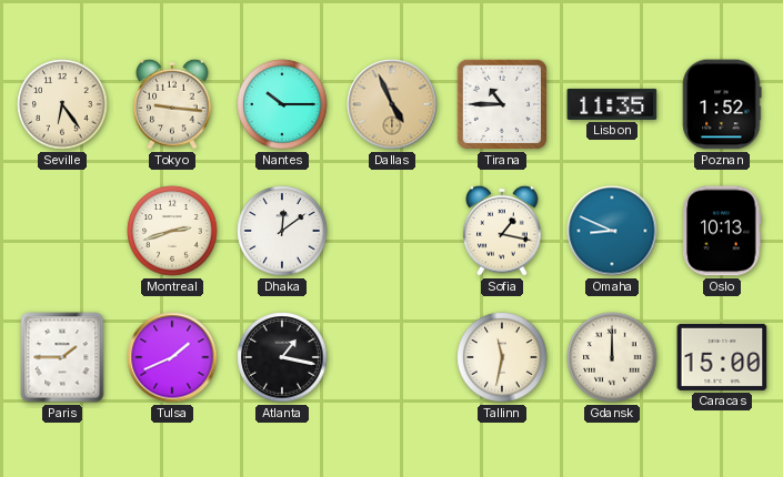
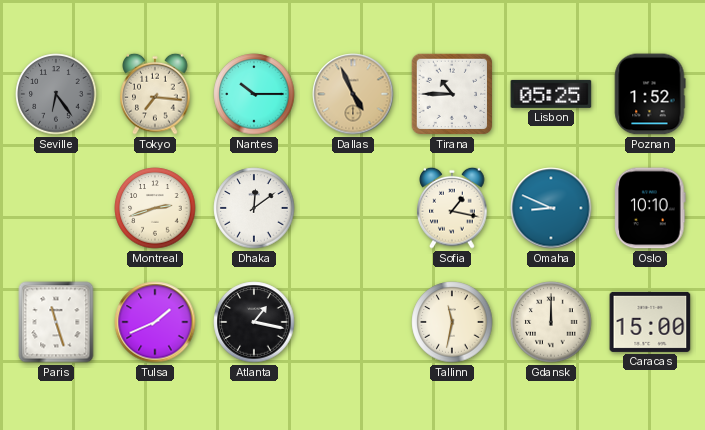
Seville dial: cream -> grey
Tokyo: 9:16 -> 7:16
Lisbon: 11:35 -> 05:25
Oslo: 10:13 -> 10:10
Paris: 1:45 -> 11:27
